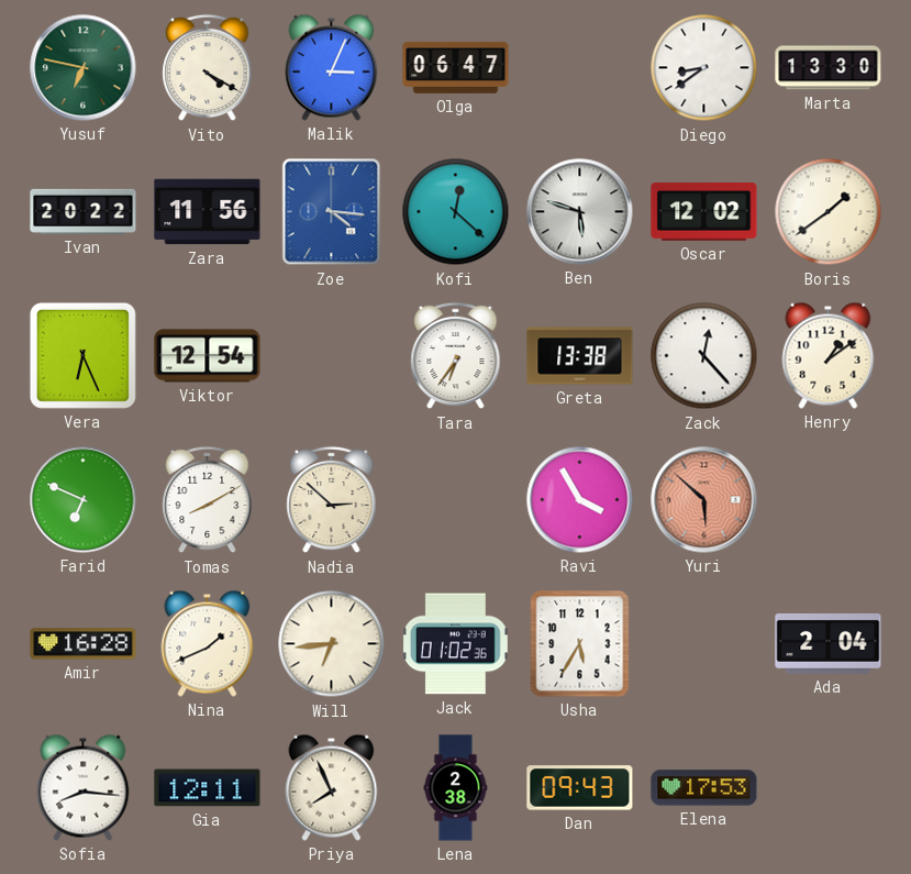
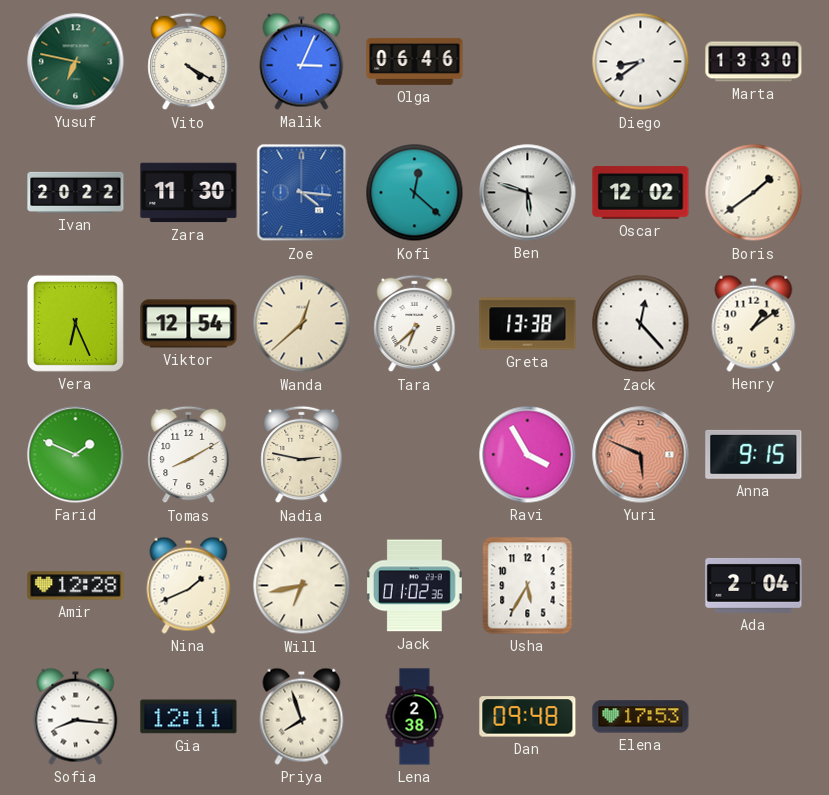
Olga: 06:47 -> 06:46
Zara: 11:56 -> 11:30
Wanda: none -> 12:38
Tara: 6:36 -> 6:38
Farid: 6:49 -> 1:49
Nadia: 2:52 -> 2:47
Yuri: 5:52 -> 5:49
Anna: none -> 9:15
Amir: 16:28 -> 12:28
Will: 6:44 -> 6:43
Priya: 7:56 -> 7:57
Dan: 09:43 -> 09:48
